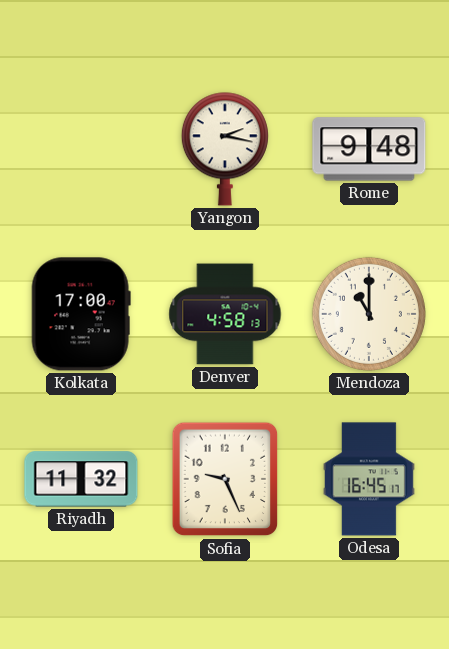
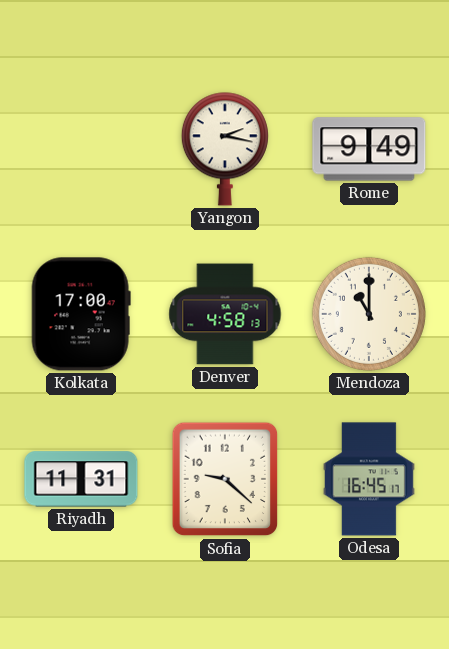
Rome: 9:48 -> 9:49
Riyadh: 11:32 -> 11:31
Sofia: 9:26 -> 9:22
